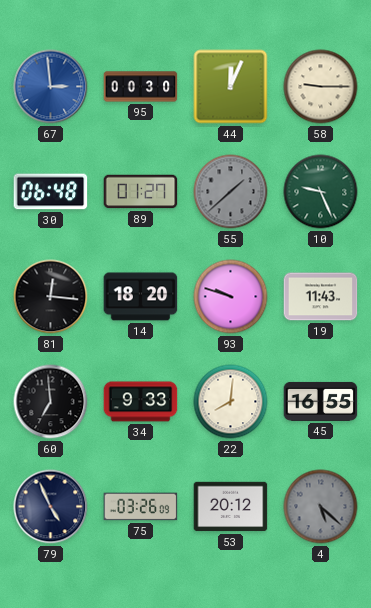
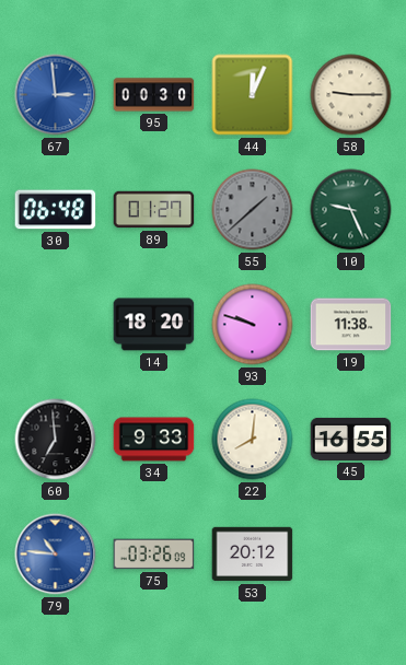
81: 12:16 -> none
19: 11:43 -> 11:38
79: 4:56 -> 10:46
79 dial: navy -> blue
4: 5:22 -> none
